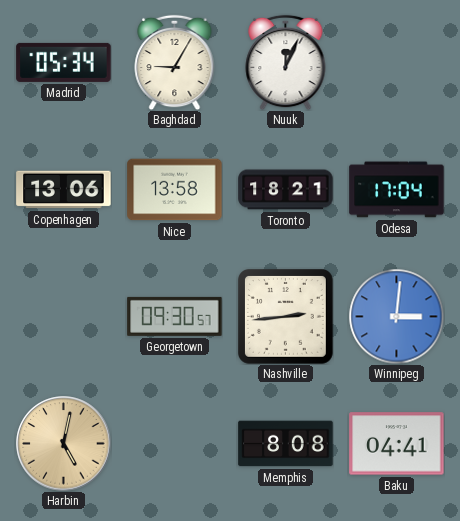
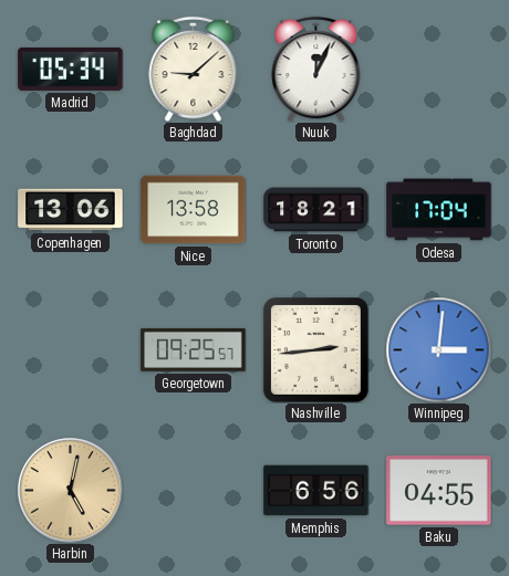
Baghdad: 9:05 -> 9:08
Georgetown: 09:30 -> 09:25
Memphis: 8:08 -> 6:56
Baku: 04:41 -> 04:55
